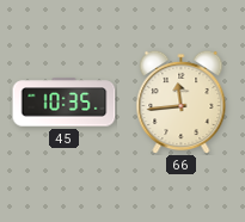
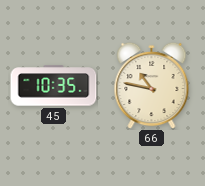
66: 11:44 -> 10:47
